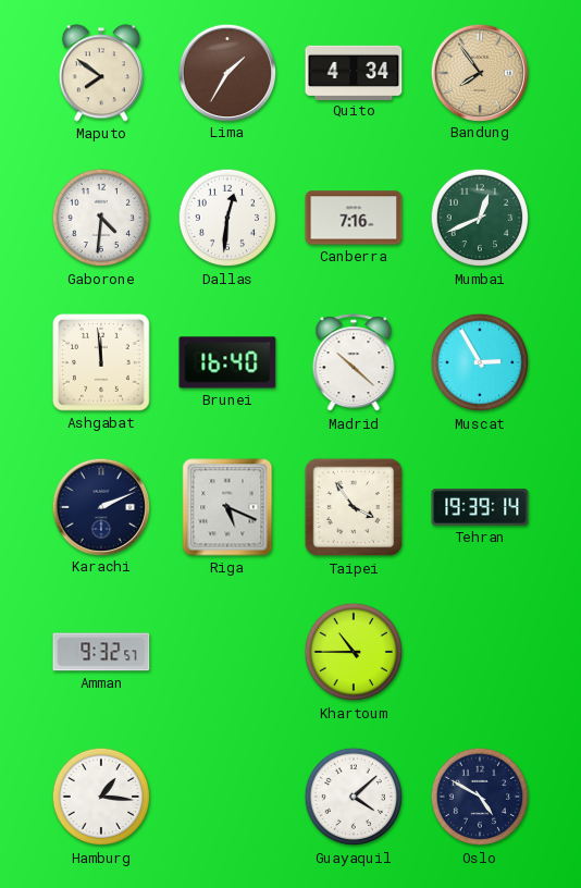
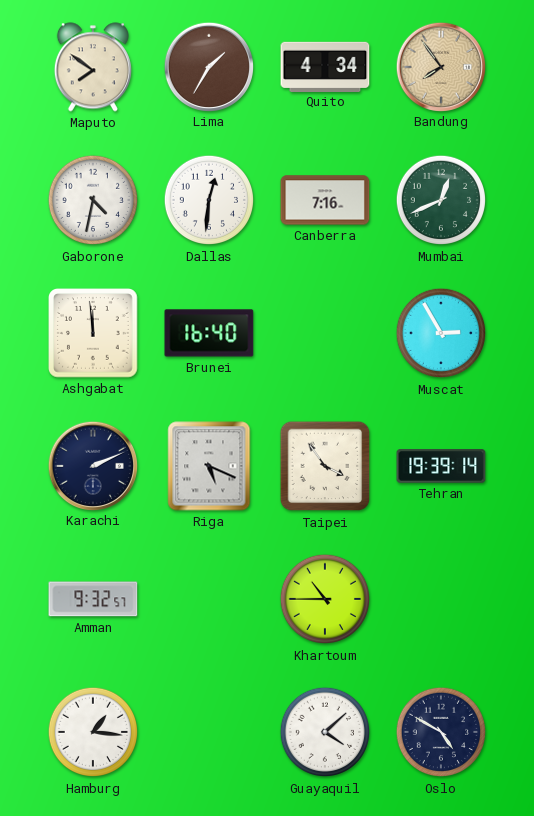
Gaborone: 4:31 -> 4:32
Madrid: 10:22 -> none
